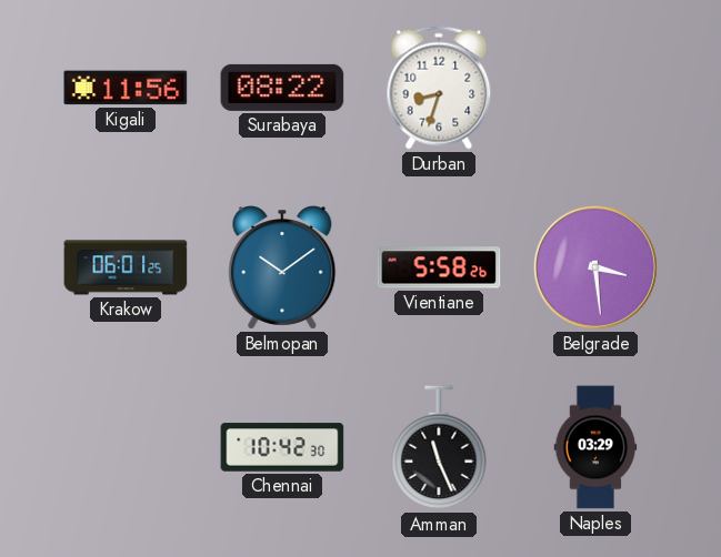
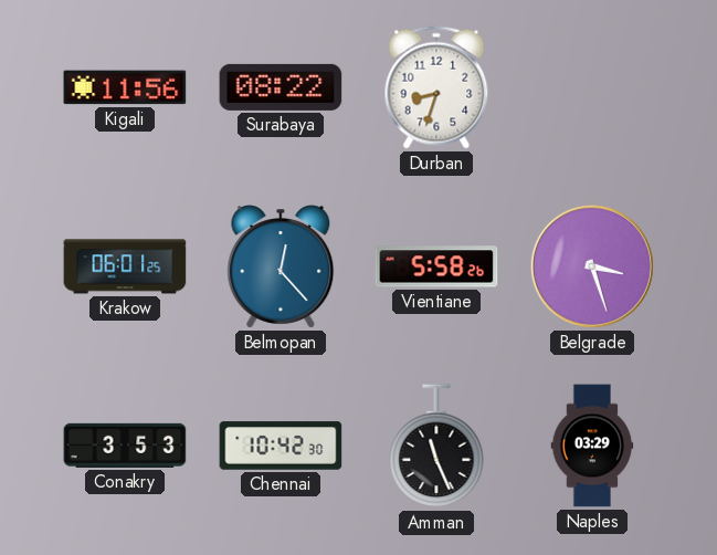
Belmopan: 10:09 -> 12:23
Belgrade: 3:29 -> 3:27
Conakry: none -> 3:53
